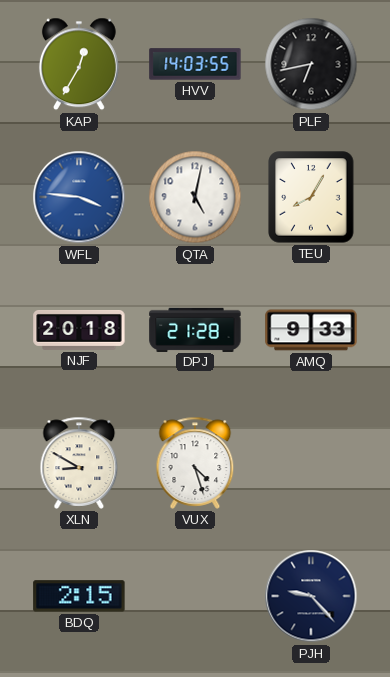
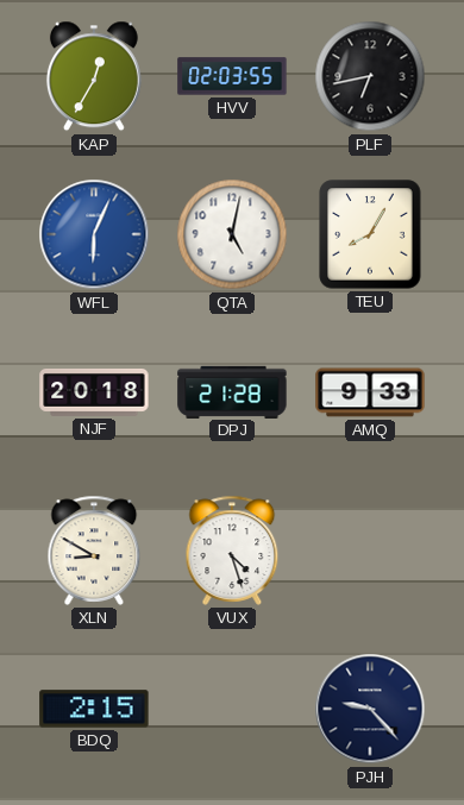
HVV: 14:03 -> 02:03
WFL: 3:46 -> 6:04
